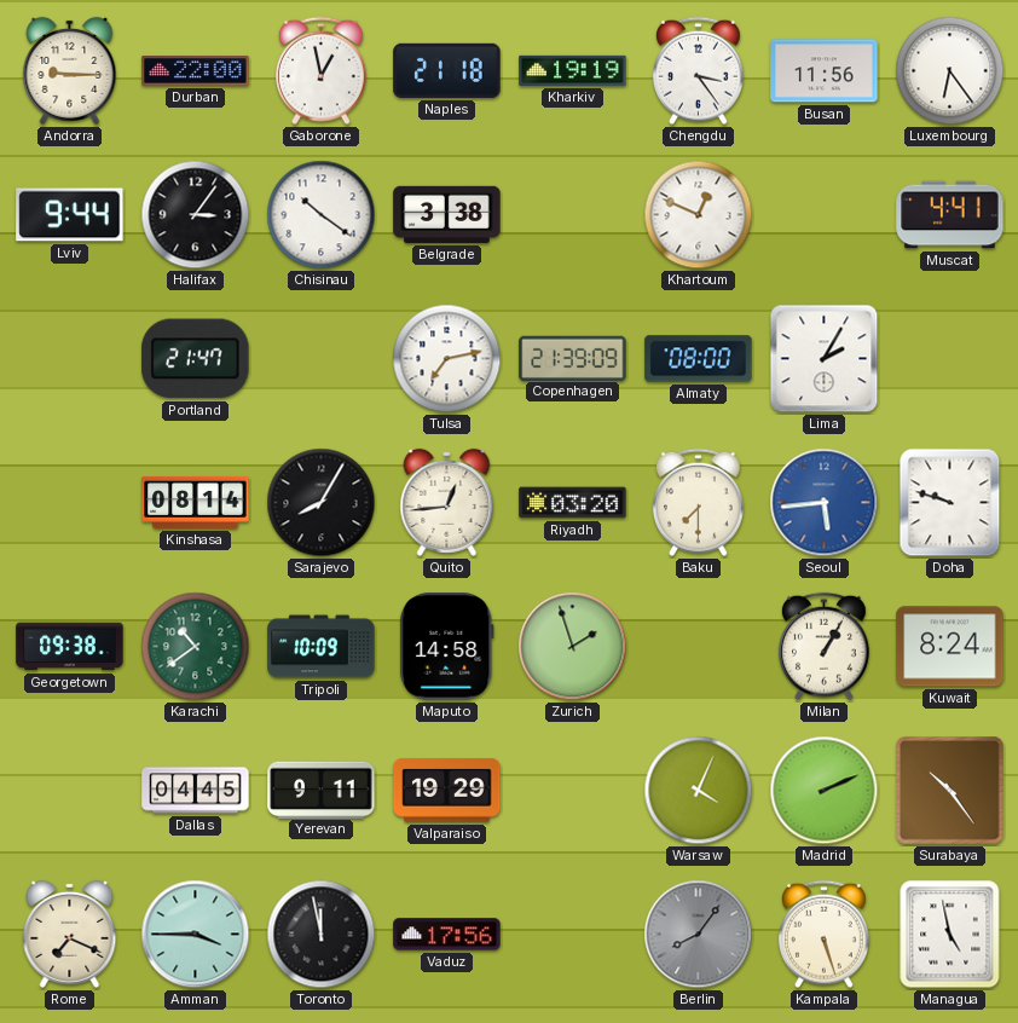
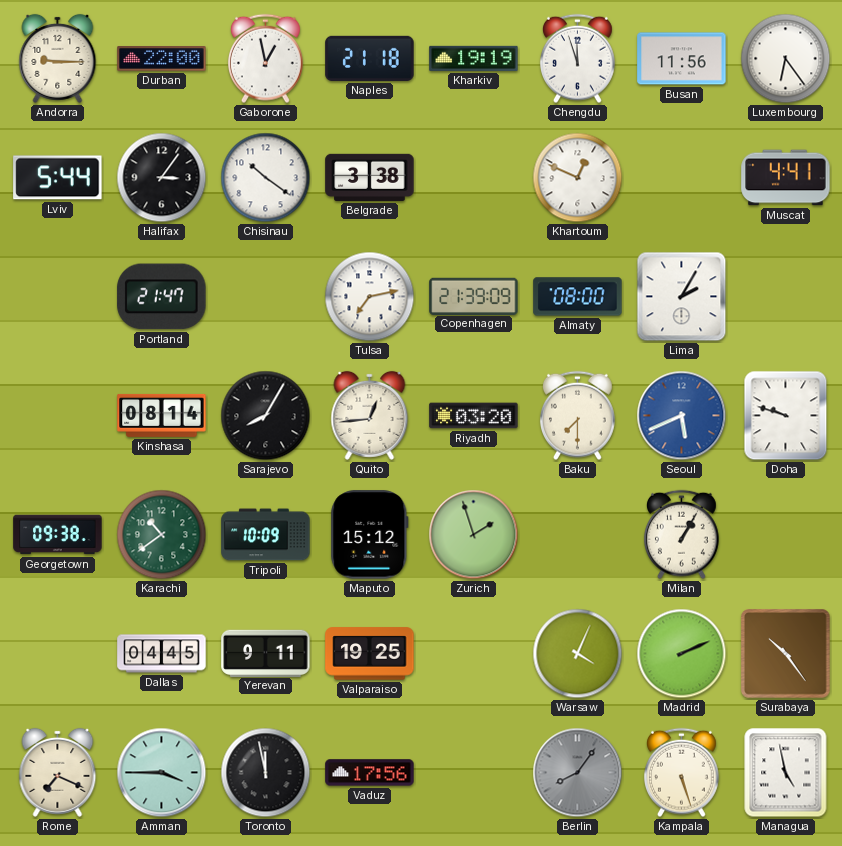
Chengdu: 3:24 -> 11:57
Lviv: 9:44 -> 5:44
Seoul: 5:44 -> 5:41
Maputo: 14:58 -> 15:12
Kuwait: 8:24 -> none
Valparaiso: 19:29 -> 19:25
